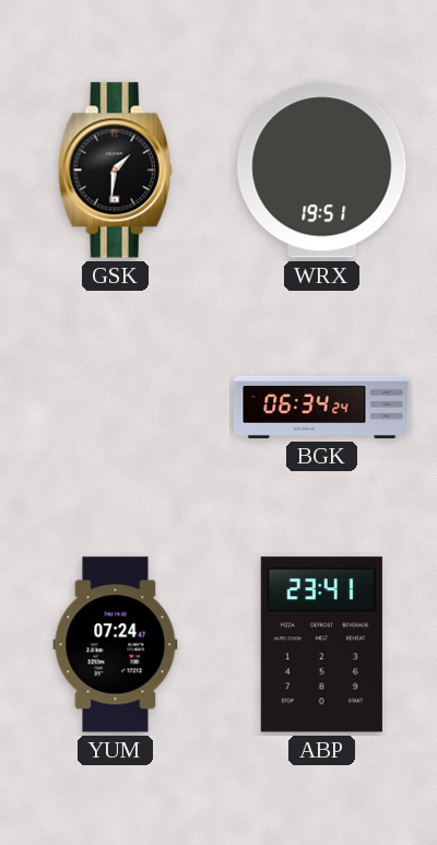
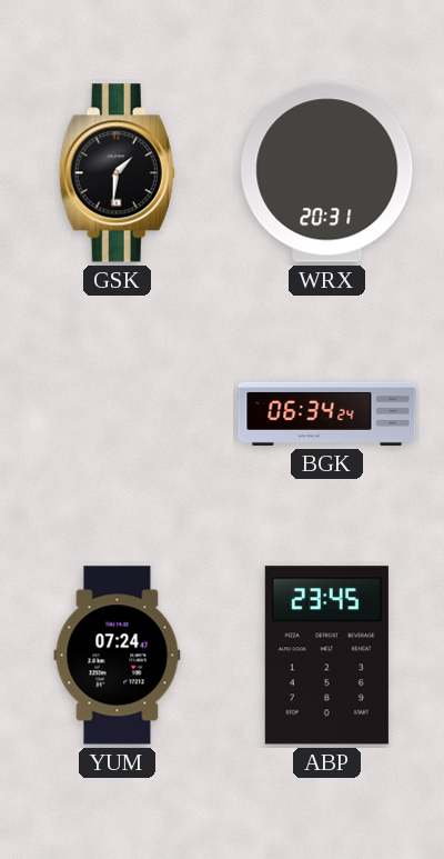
WRX: 19:51 -> 20:31
ABP: 23:41 -> 23:45
